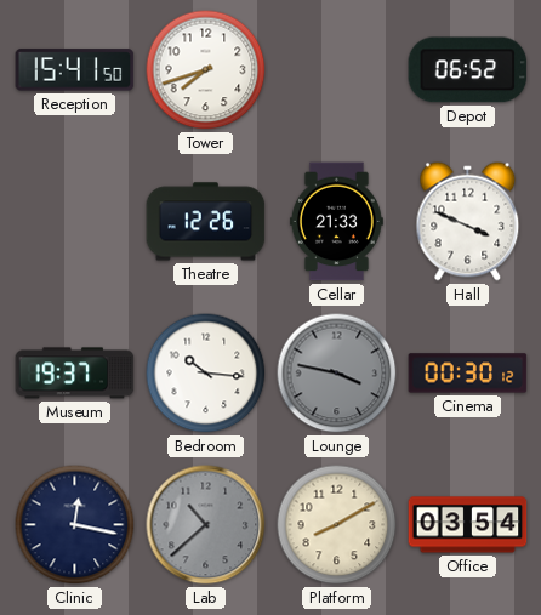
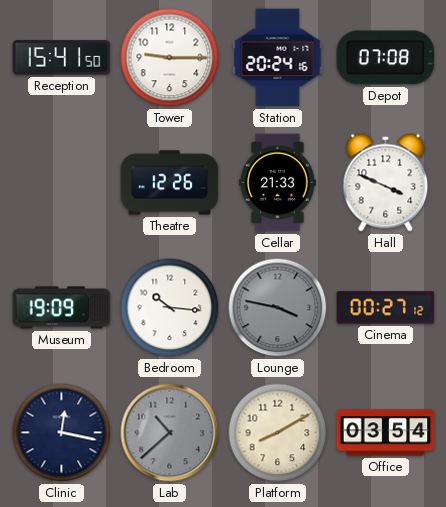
Tower: 7:42 -> 9:15
Station: none -> 20:24
Depot: 06:52 -> 07:08
Museum: 19:37 -> 19:09
Cinema: 00:30 -> 00:27
